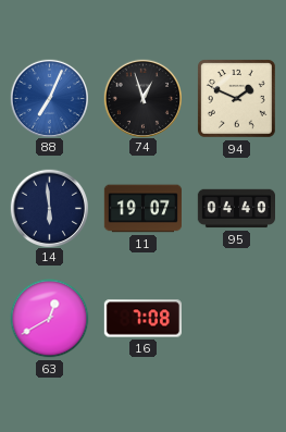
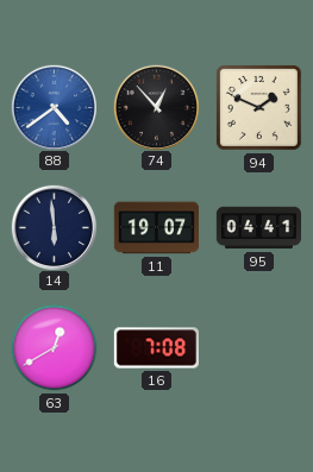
88: 7:04 -> 4:39
74: 12:57 -> 12:53
95: 04:40 -> 04:41
